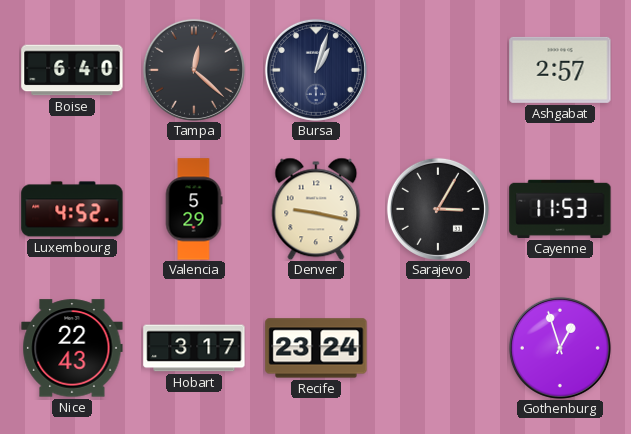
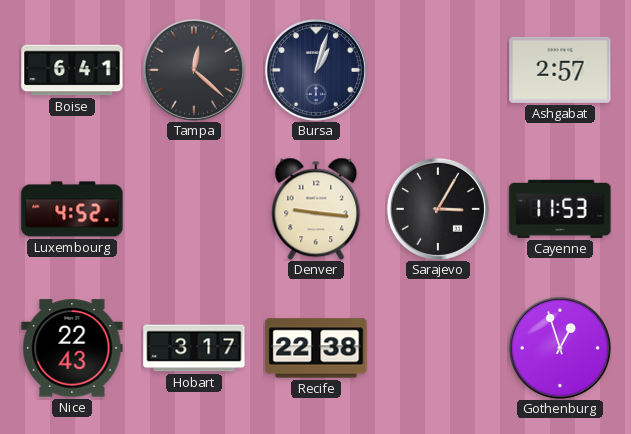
Boise: 6:40 -> 6:41
Valencia: 5:29 -> none
Denver: 9:17 -> 9:16
Recife: 23:24 -> 22:38
